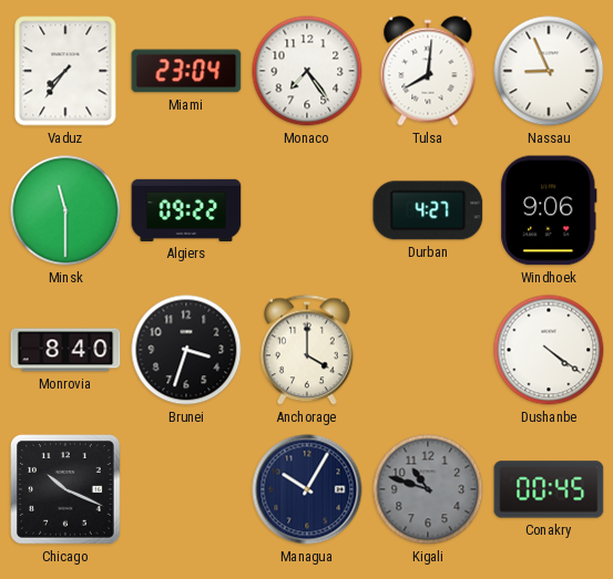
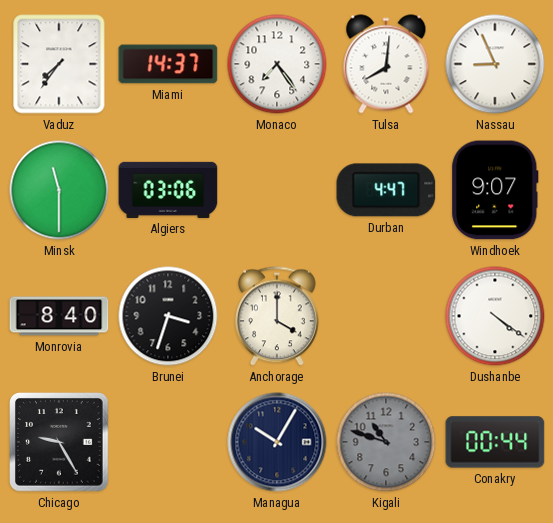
Miami: 23:04 -> 14:37
Algiers: 09:22 -> 03:06
Durban: 4:27 -> 4:47
Windhoek: 9:06 -> 9:07
Chicago: 10:19 -> 9:25
Conakry: 00:45 -> 00:44
